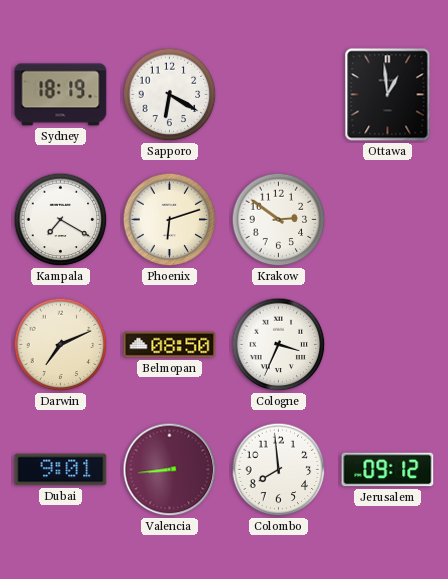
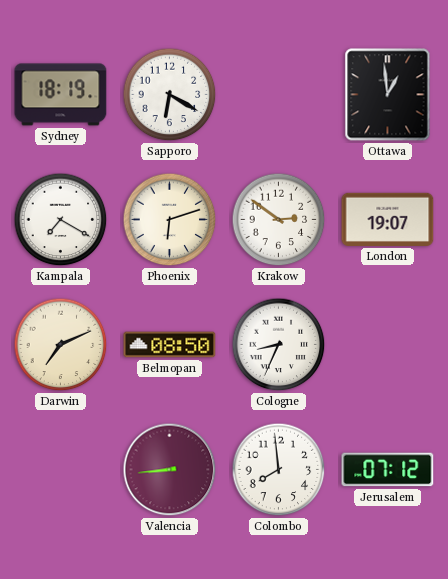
London: none -> 19:07
Cologne: 3:34 -> 8:34
Dubai: 9:01 -> none
Jerusalem: 09:12 -> 07:12
